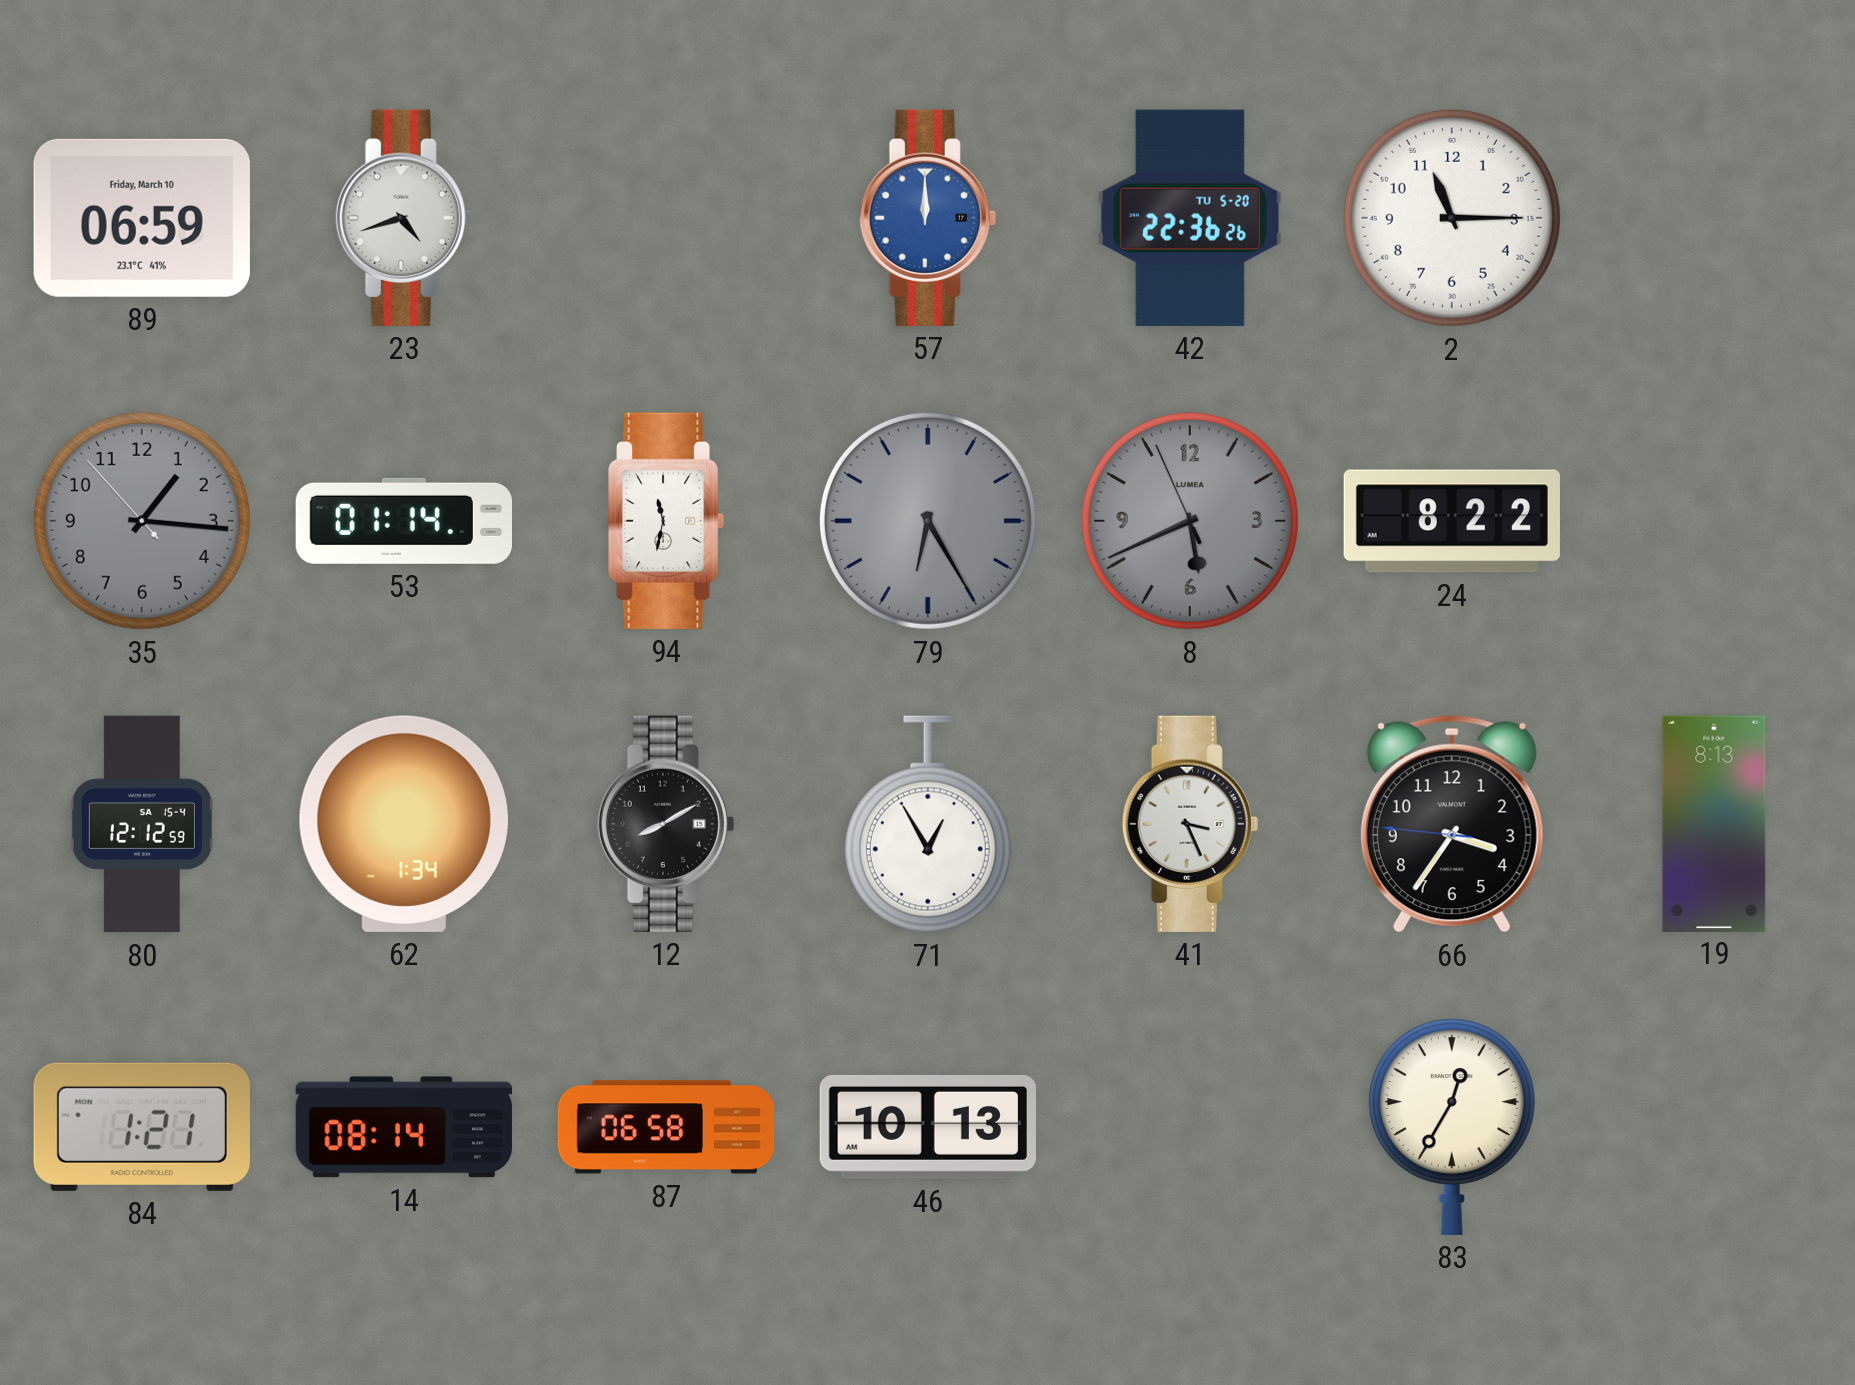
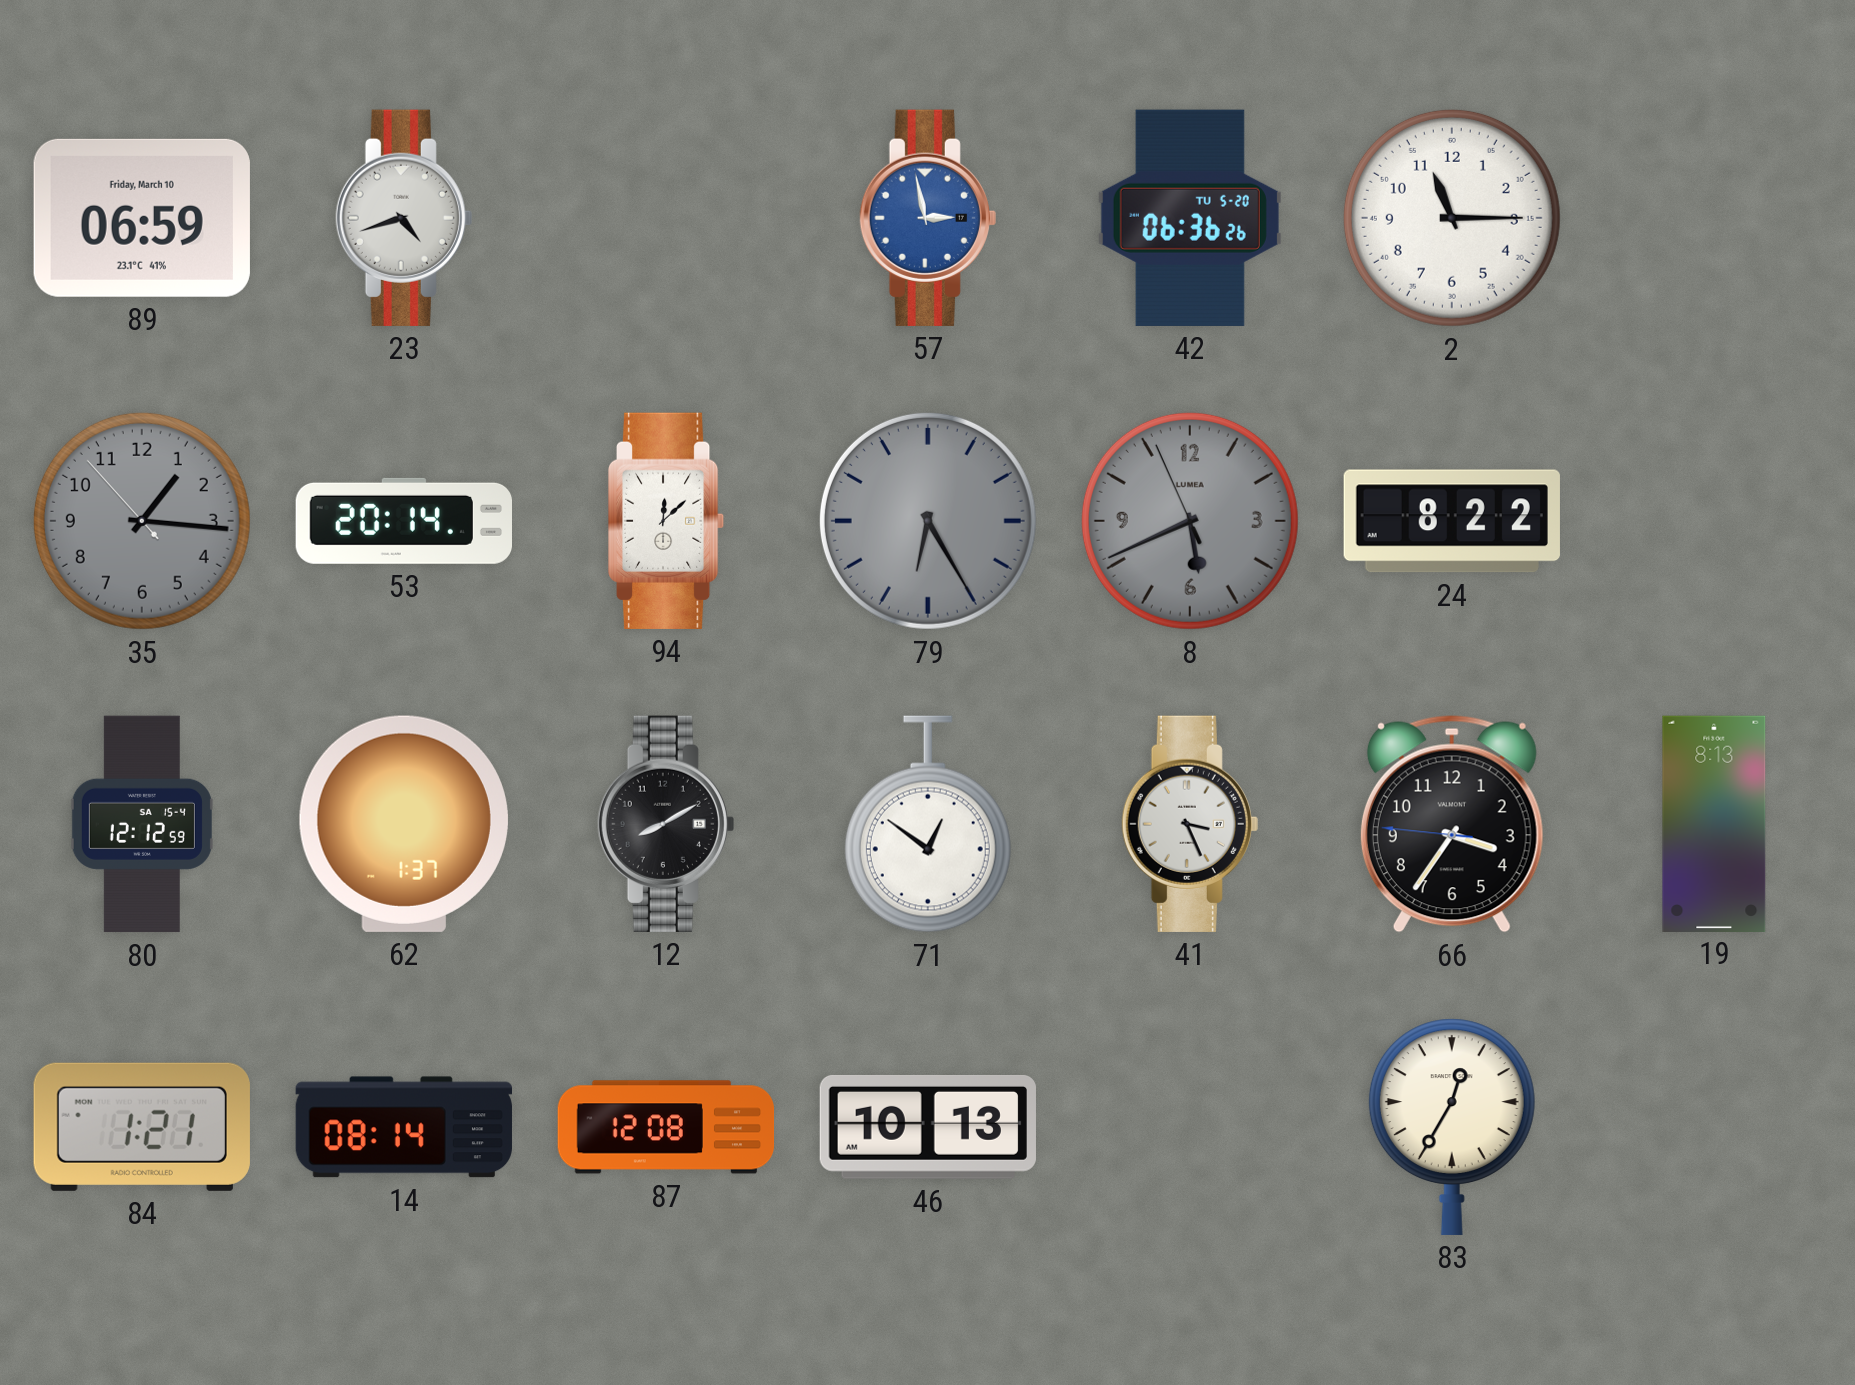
57: 12:00 -> 2:58
42: 22:36 -> 06:36
53: 01:14 -> 20:14
94: 11:32 -> 12:08
62: 1:34 -> 1:37
71: 12:55 -> 12:51
87: 06:58 -> 12:08
